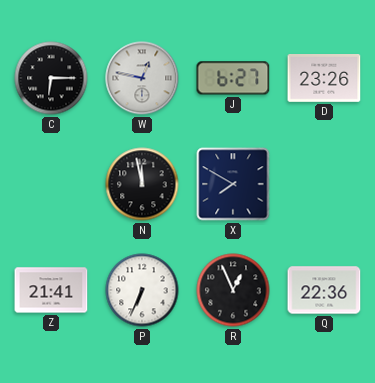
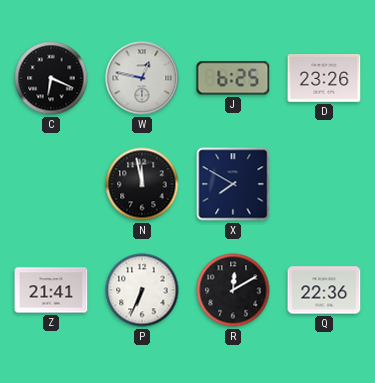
C: 6:15 -> 6:19
J: 6:27 -> 6:25
R: 12:56 -> 12:10
